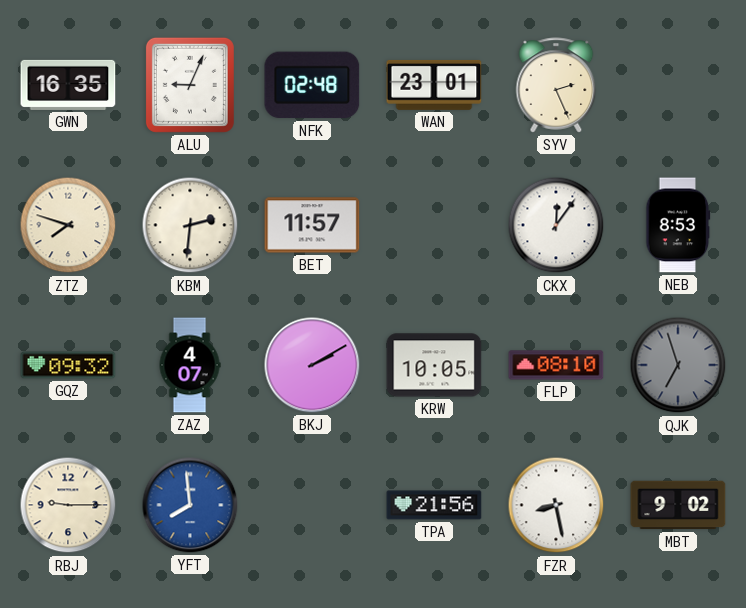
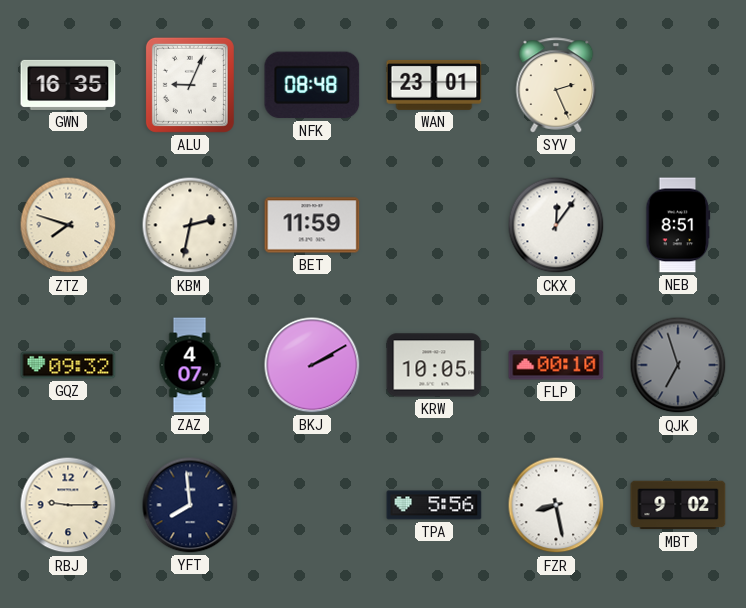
NFK: 02:48 -> 08:48
KBM: 2:31 -> 2:32
BET: 11:57 -> 11:59
NEB: 8:53 -> 8:51
FLP: 08:10 -> 00:10
YFT dial: blue -> navy
TPA: 21:56 -> 5:56
